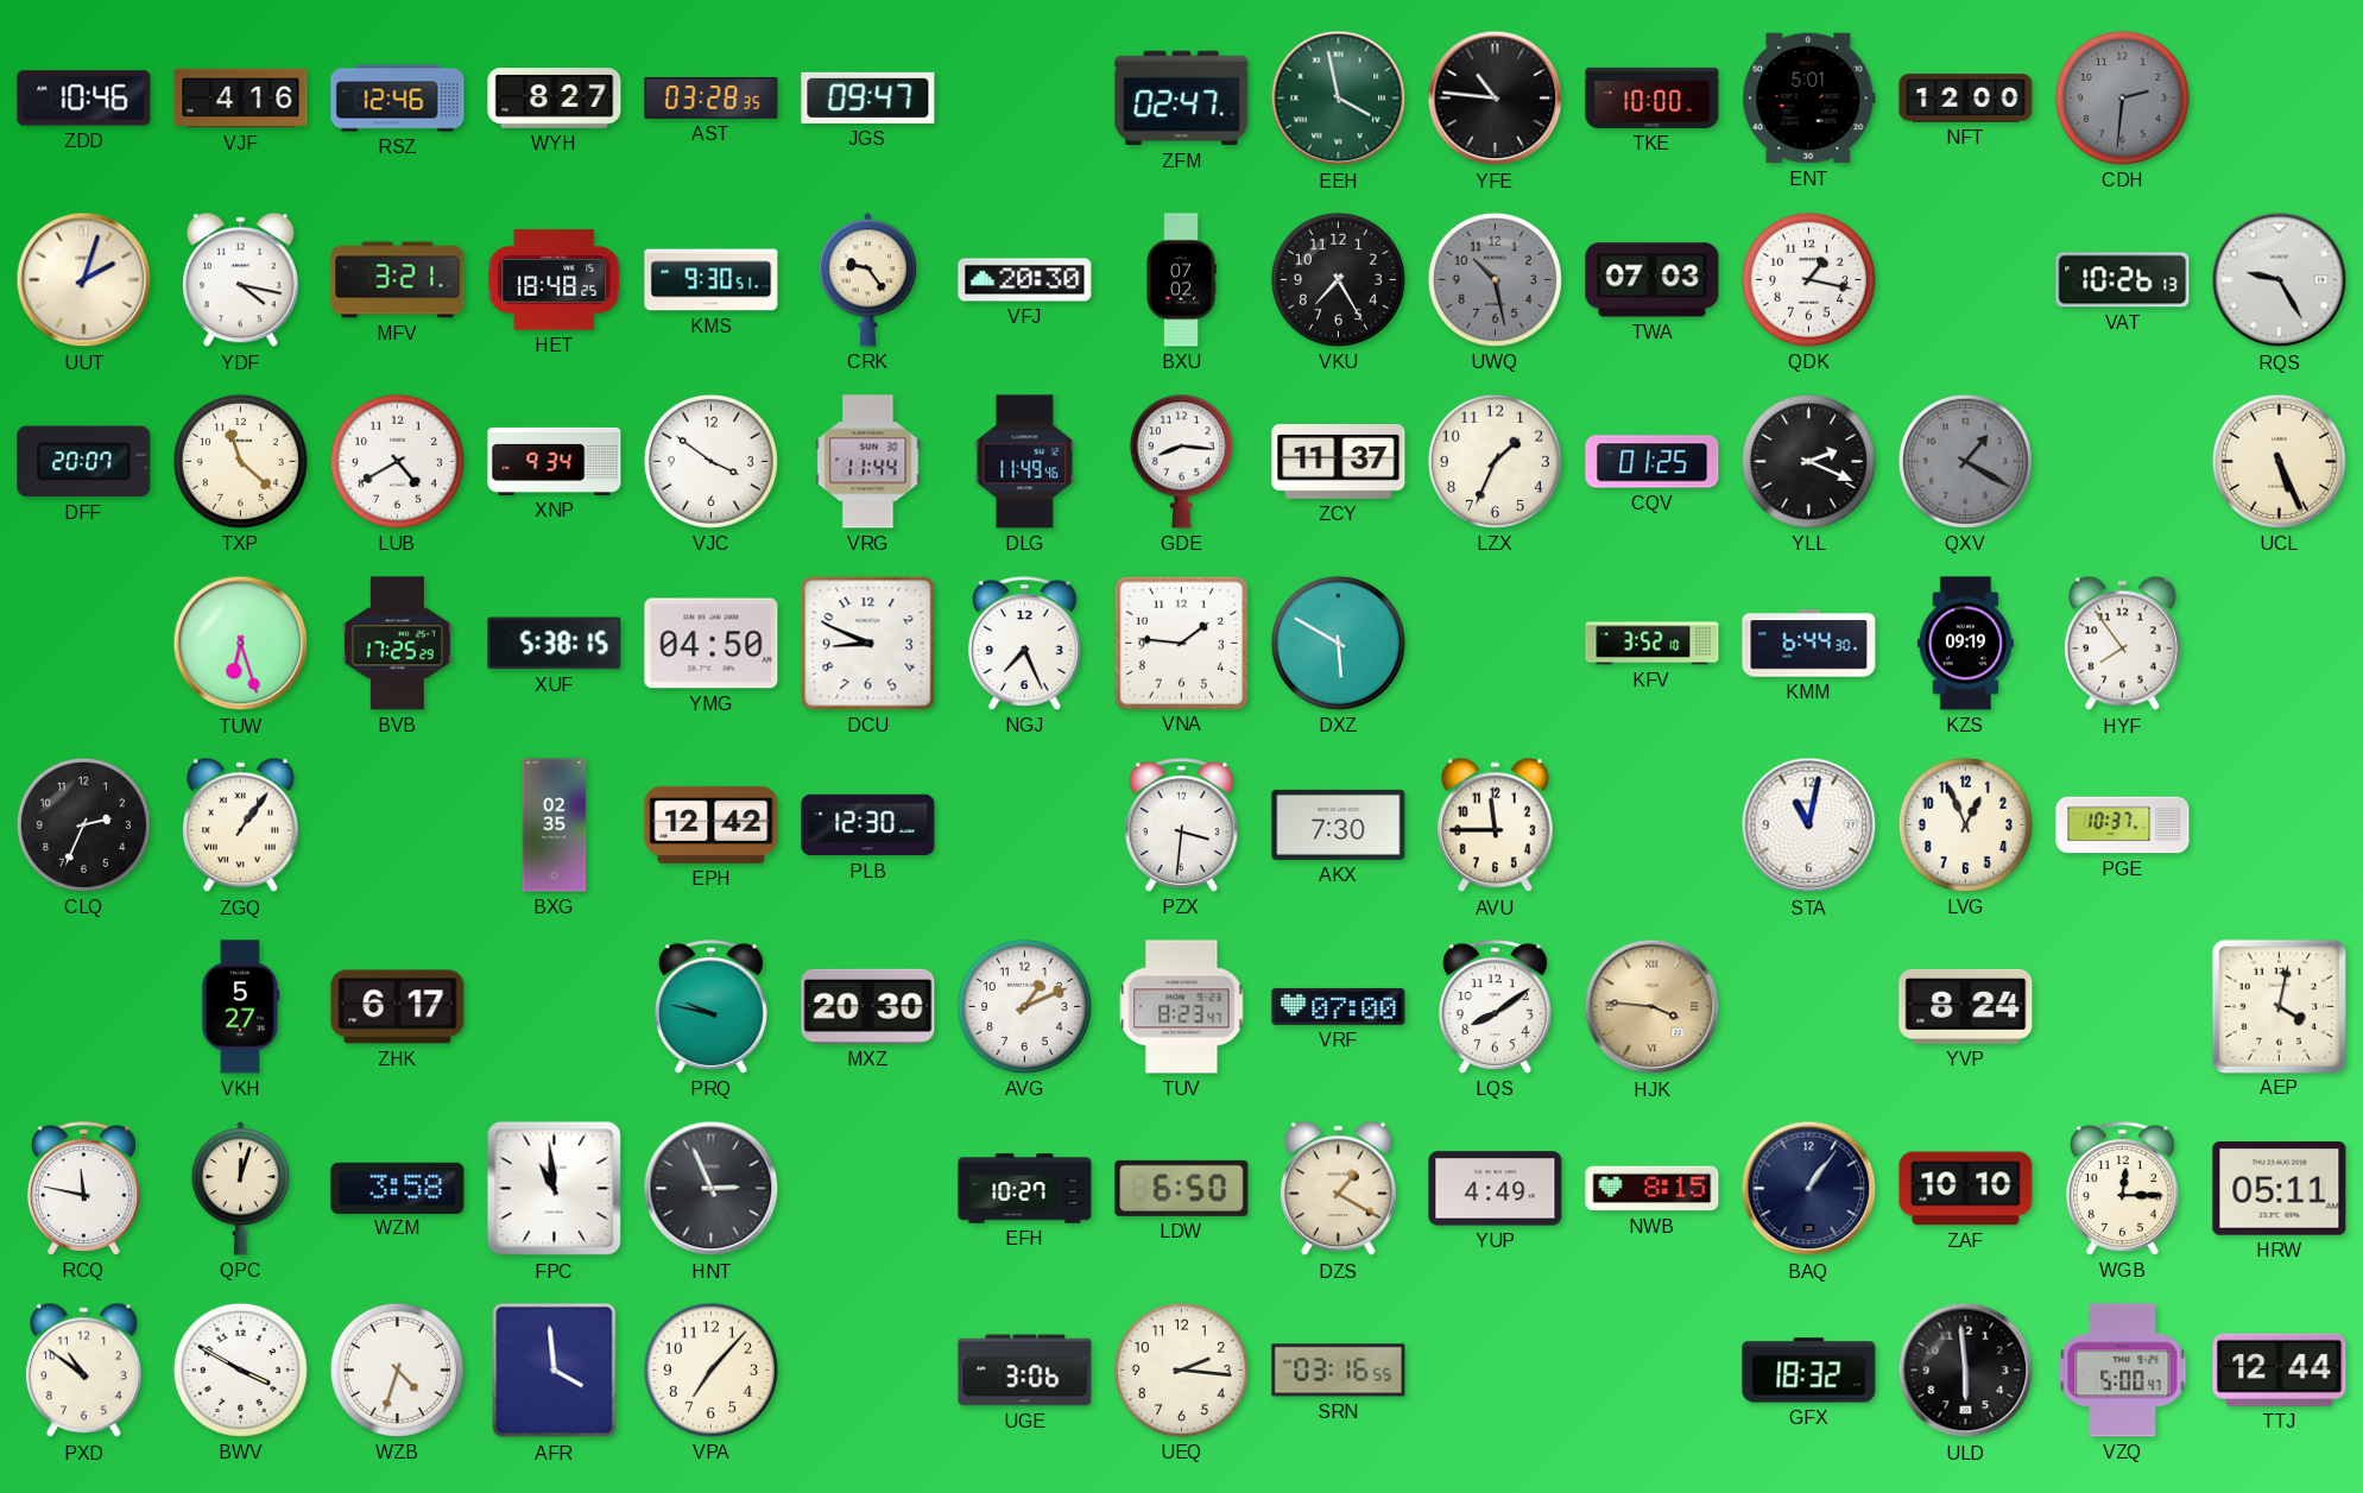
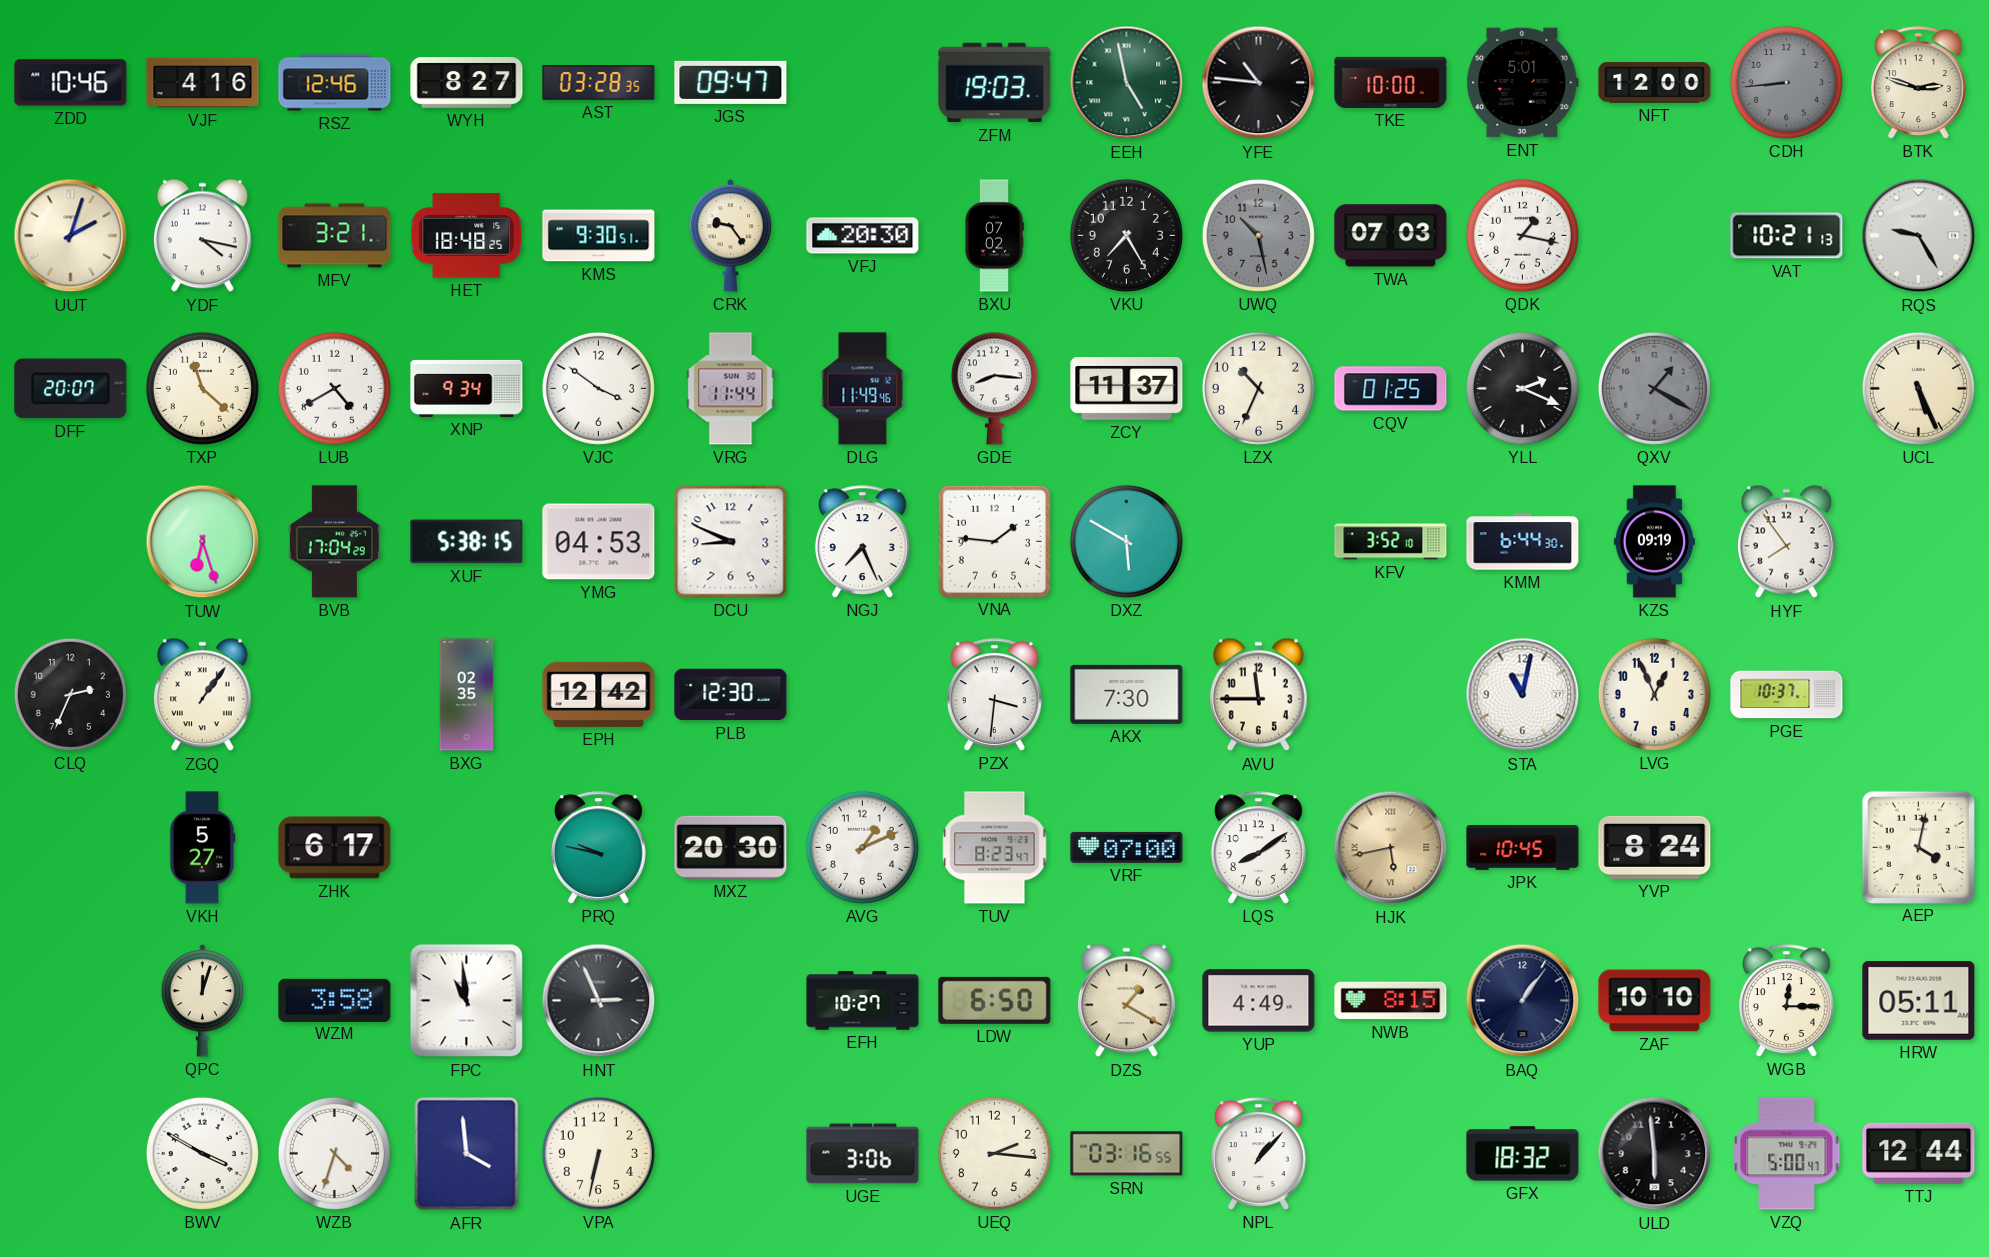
ZFM: 02:47 -> 19:03
EEH: 3:58 -> 4:58
CDH: 2:31 -> 8:44
BTK: none -> 2:48
VAT: 10:26 -> 10:21
LZX: 1:34 -> 10:34
BVB: 17:25 -> 17:04
YMG: 04:50 -> 04:53
HJK: 3:46 -> 5:43
JPK: none -> 10:45
RCQ: 11:47 -> none
PXD: 10:51 -> none
VPA: 7:07 -> 6:32
NPL: none -> 1:07
